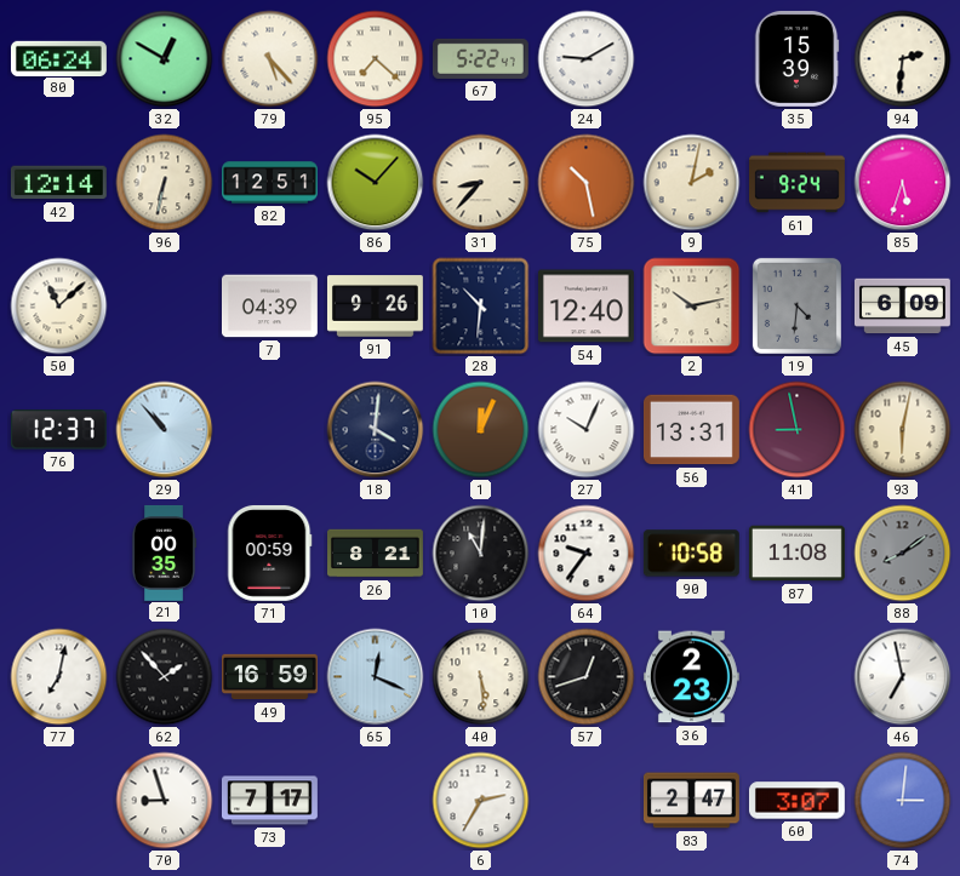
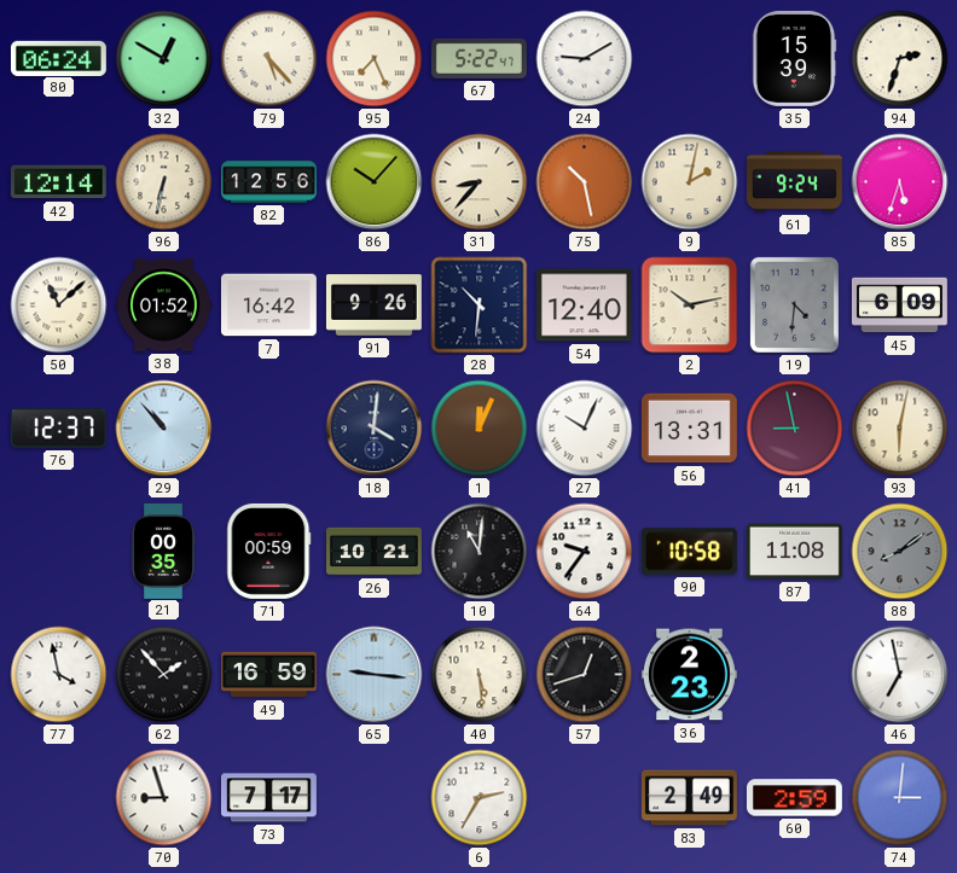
95: 7:22 -> 7:26
94: 2:31 -> 2:33
82: 12:51 -> 12:56
38: none -> 01:52
7: 04:39 -> 16:42
26: 8:21 -> 10:21
77: 7:02 -> 3:58
65: 12:19 -> 9:16
83: 2:47 -> 2:49
60: 3:07 -> 2:59
